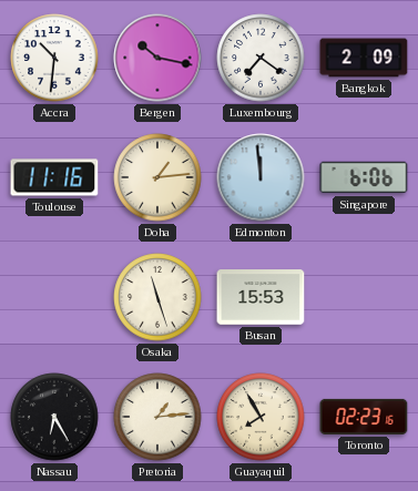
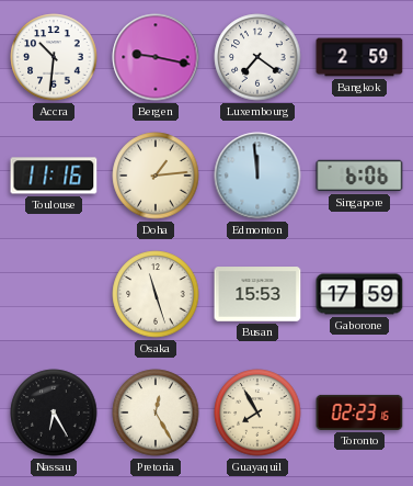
Bergen: 10:17 -> 9:17
Bangkok: 2:09 -> 2:59
Gaborone: none -> 17:59
Pretoria: 1:14 -> 12:25
